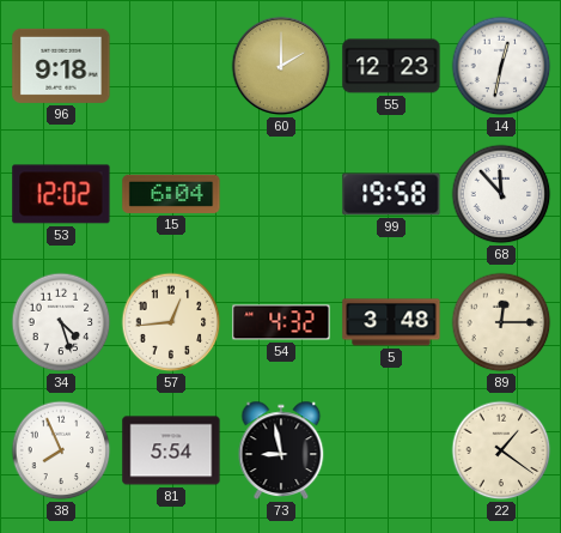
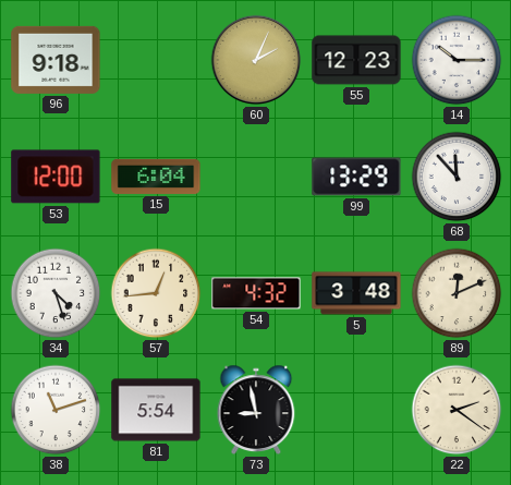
60: 2:00 -> 2:04
14: 12:32 -> 10:15
53: 12:02 -> 12:00
99: 19:58 -> 13:29
89: 12:15 -> 12:11
38: 7:56 -> 11:12
22: 1:21 -> 2:21
